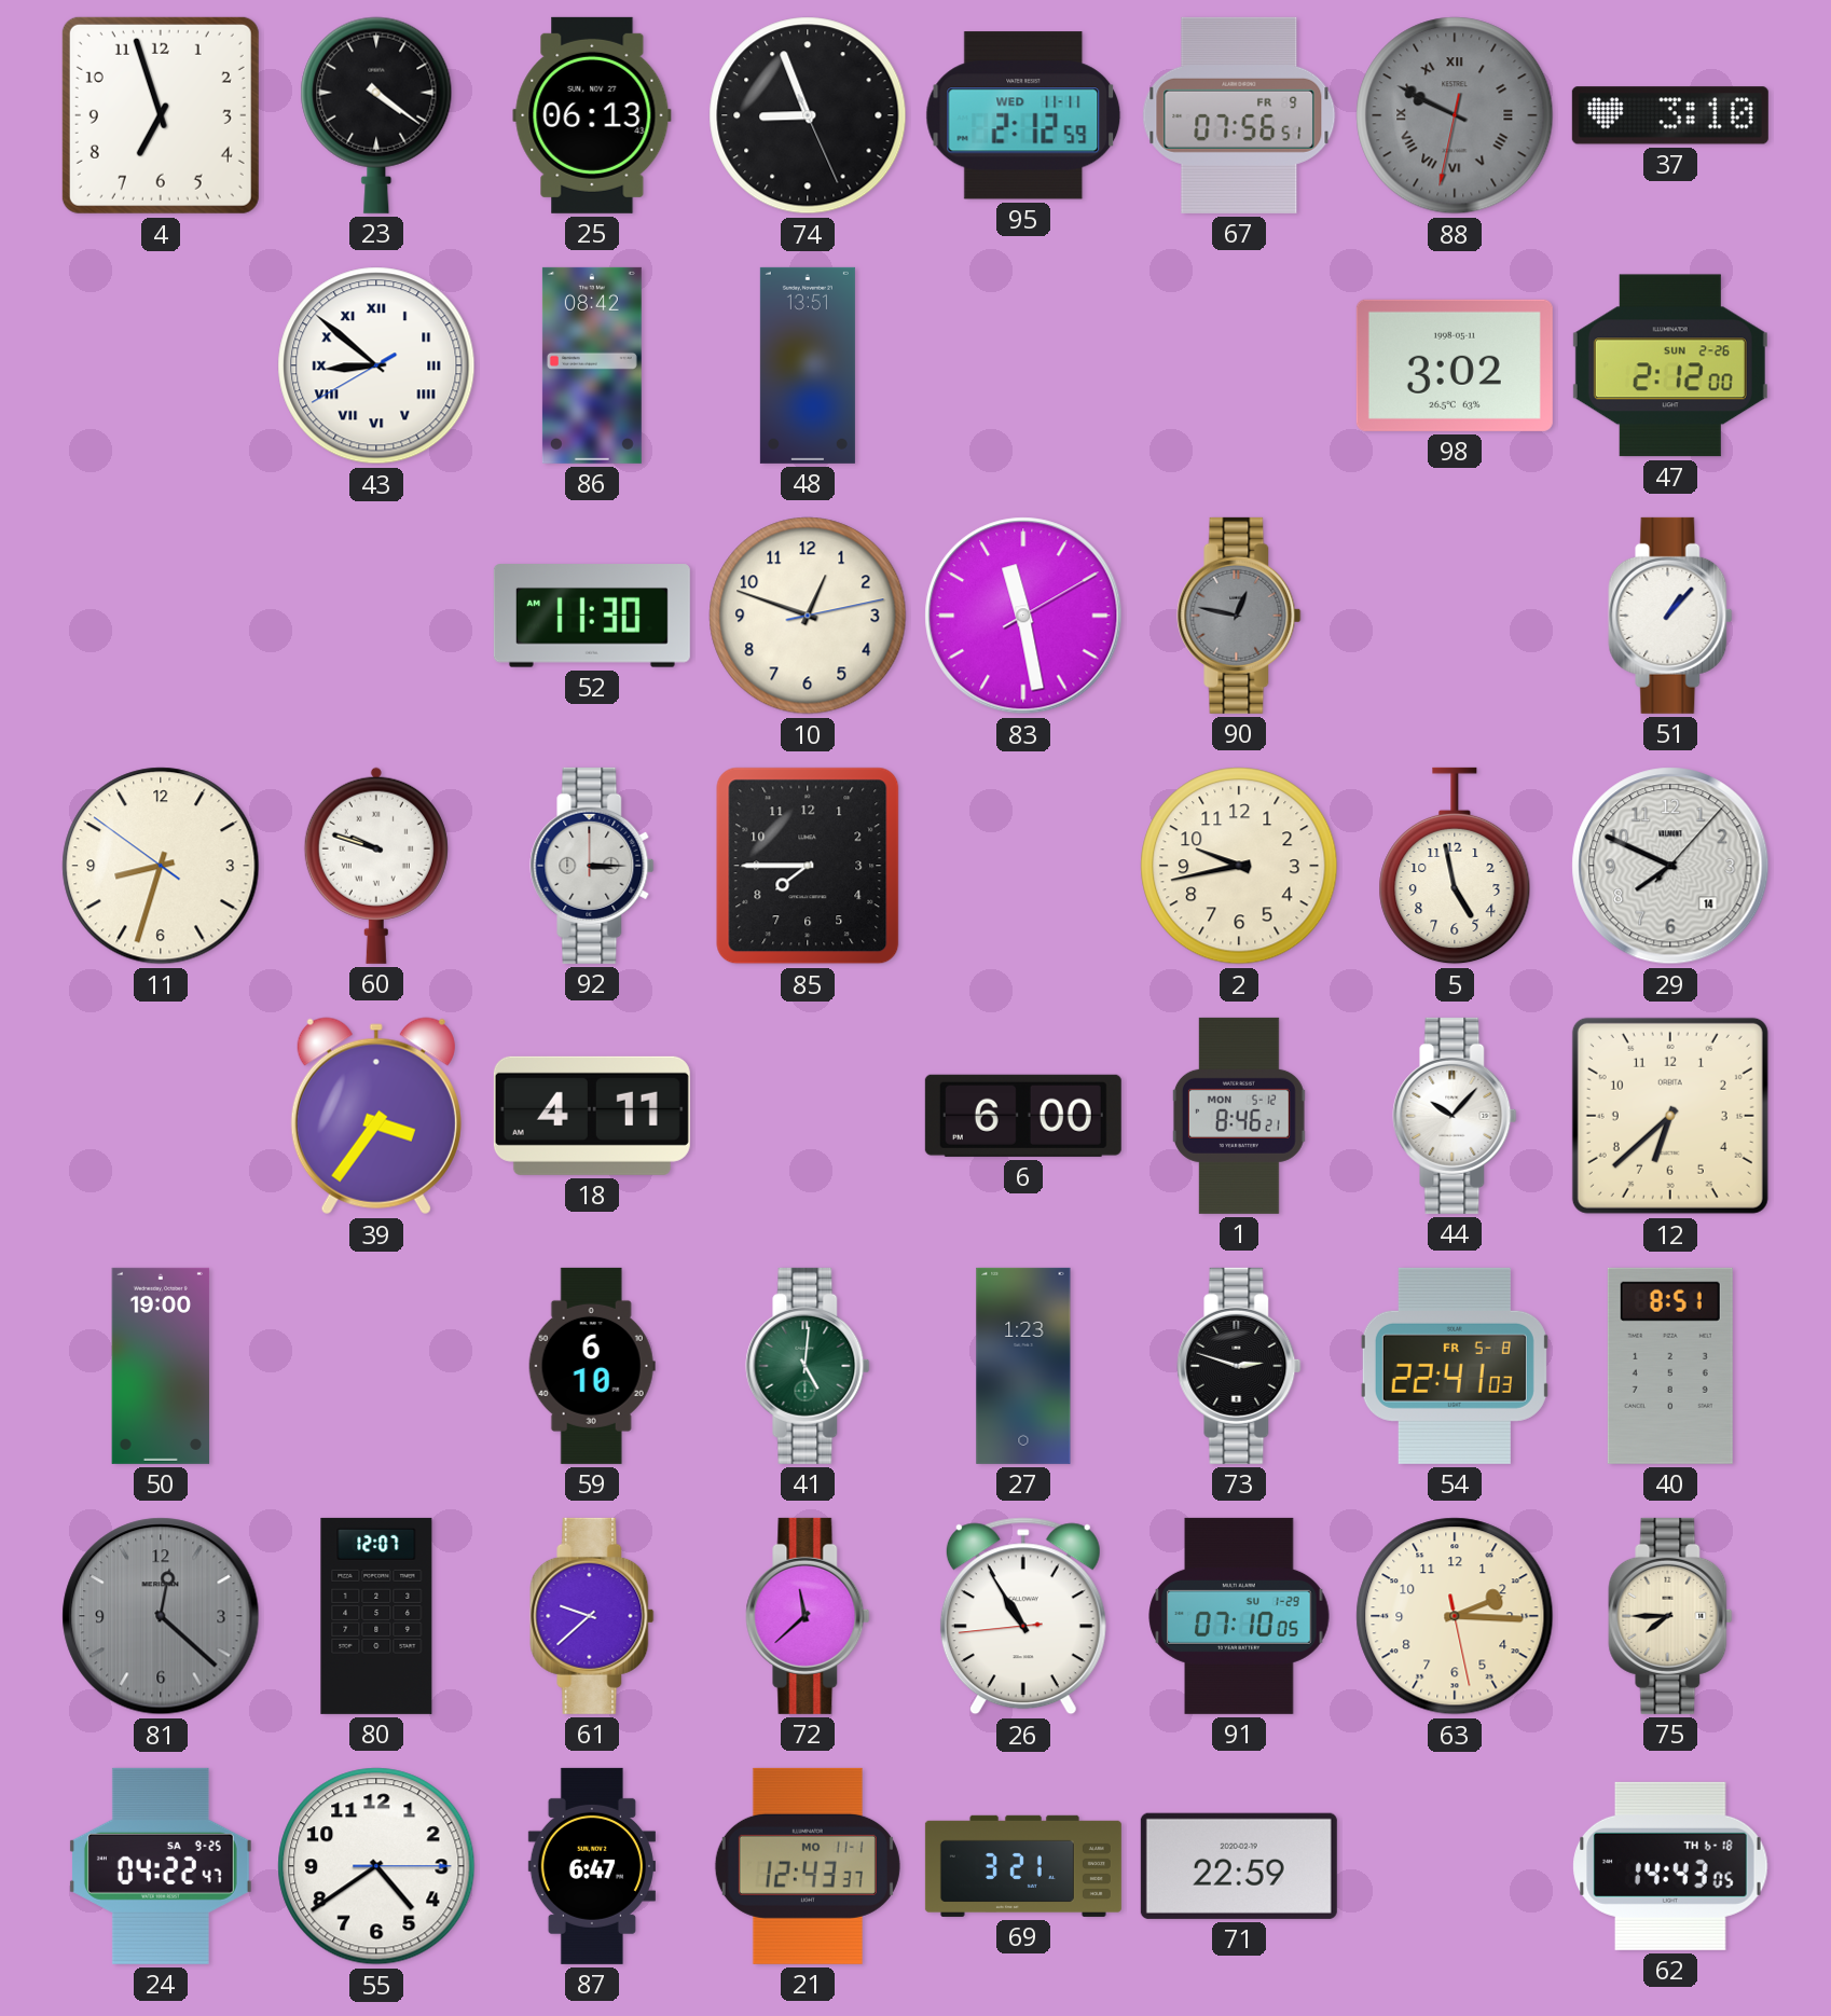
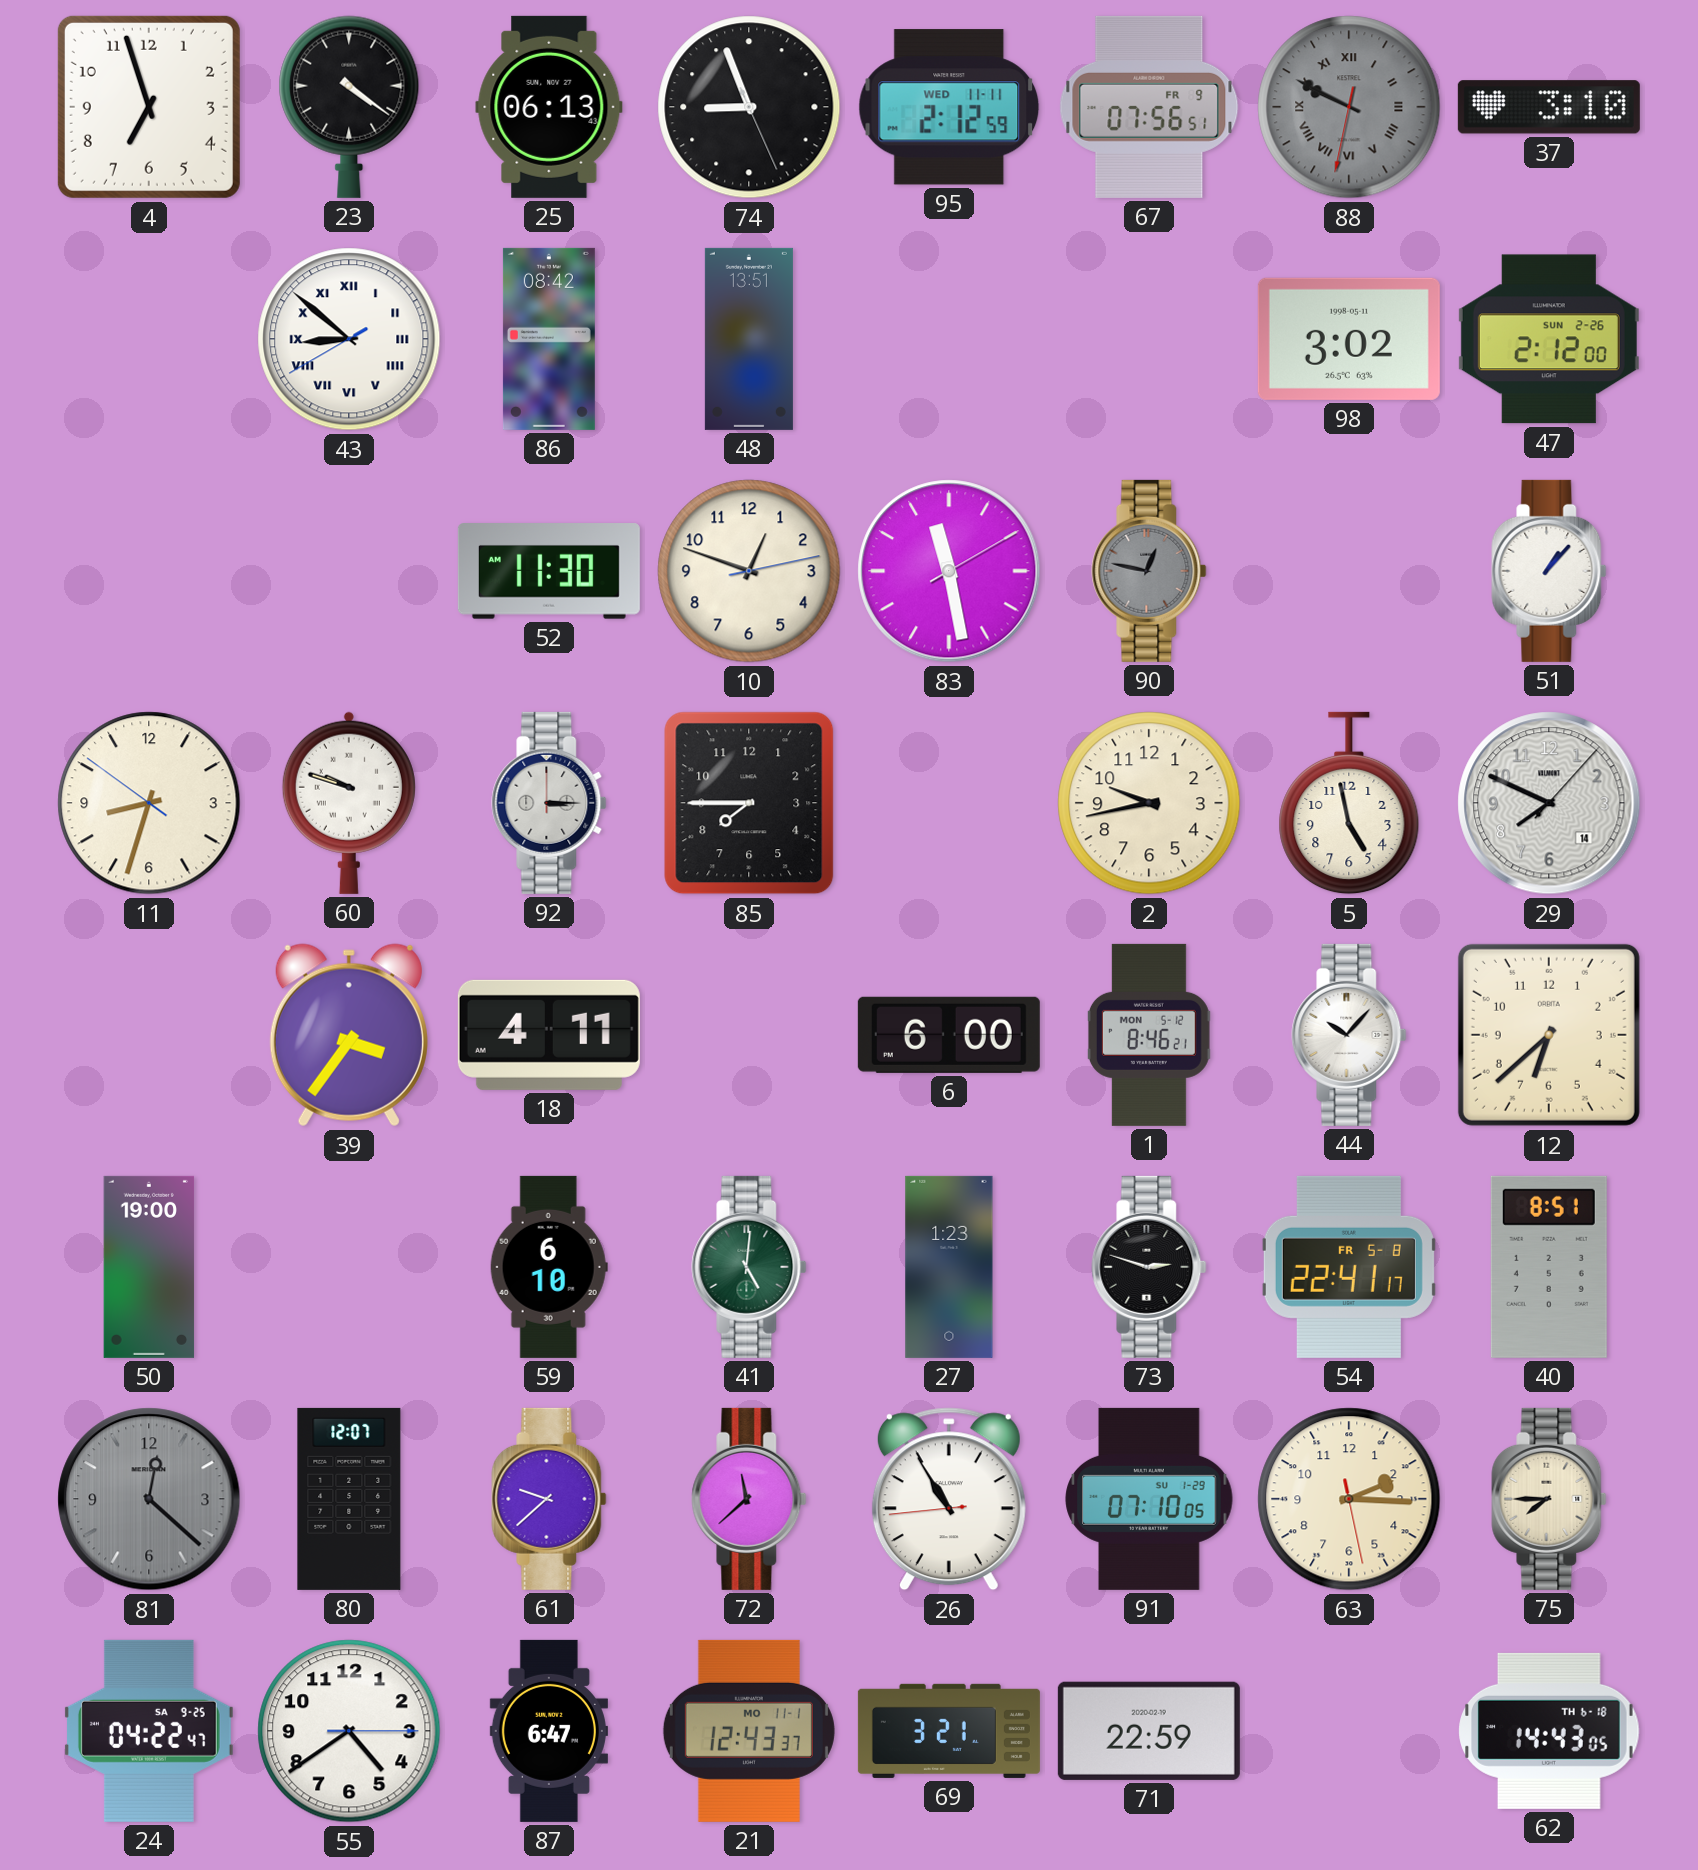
54: 22:41:03 -> 22:41:17
